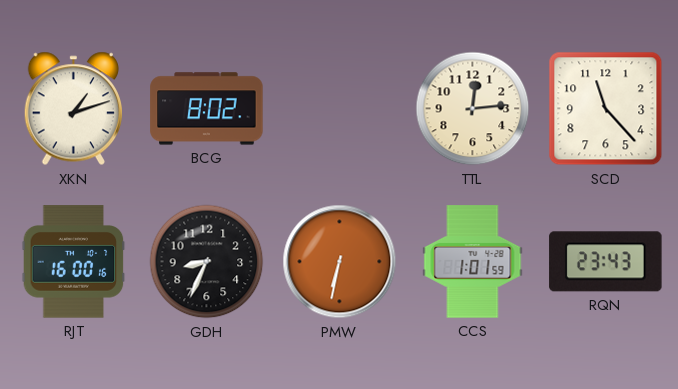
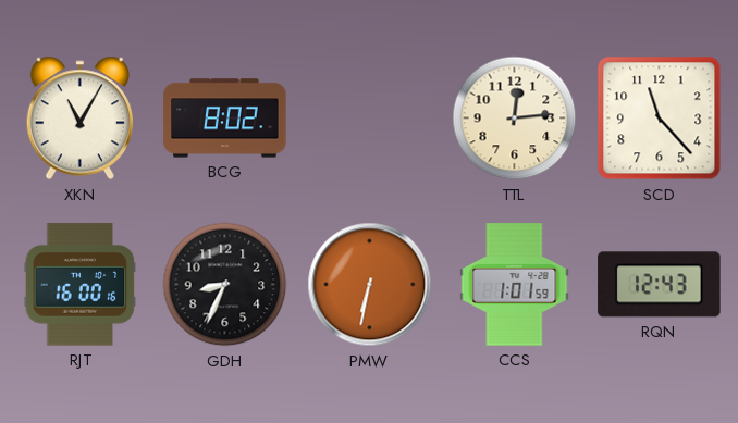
XKN: 1:12 -> 11:05
RQN: 23:43 -> 12:43
